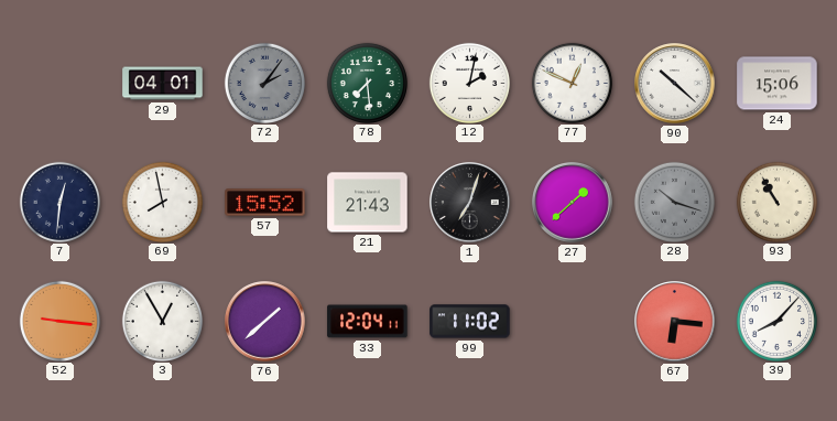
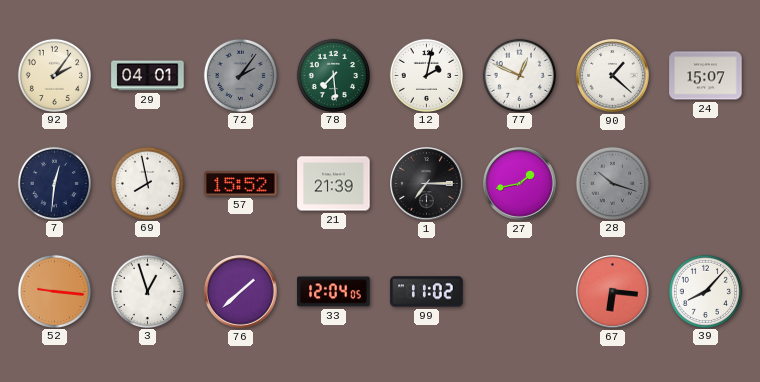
92: none -> 2:06
90: 10:22 -> 1:22
24: 15:06 -> 15:07
21: 21:43 -> 21:39
1: 7:03 -> 7:15
27: 1:38 -> 1:43
93: 10:55 -> none
3: 12:55 -> 12:57
33: 12:04:11 -> 12:04:05
